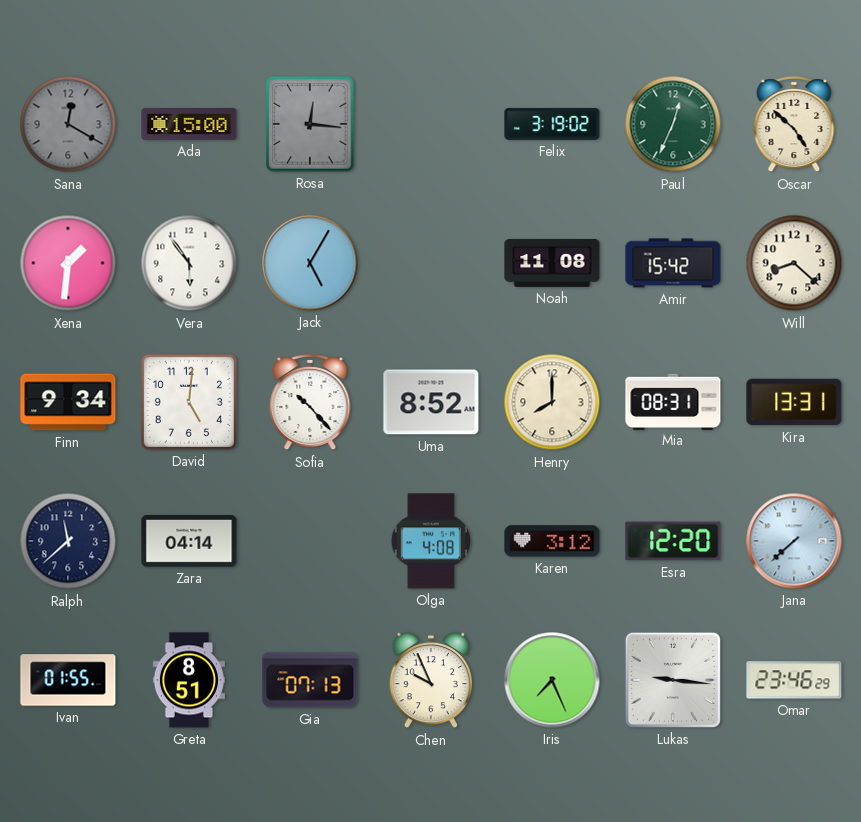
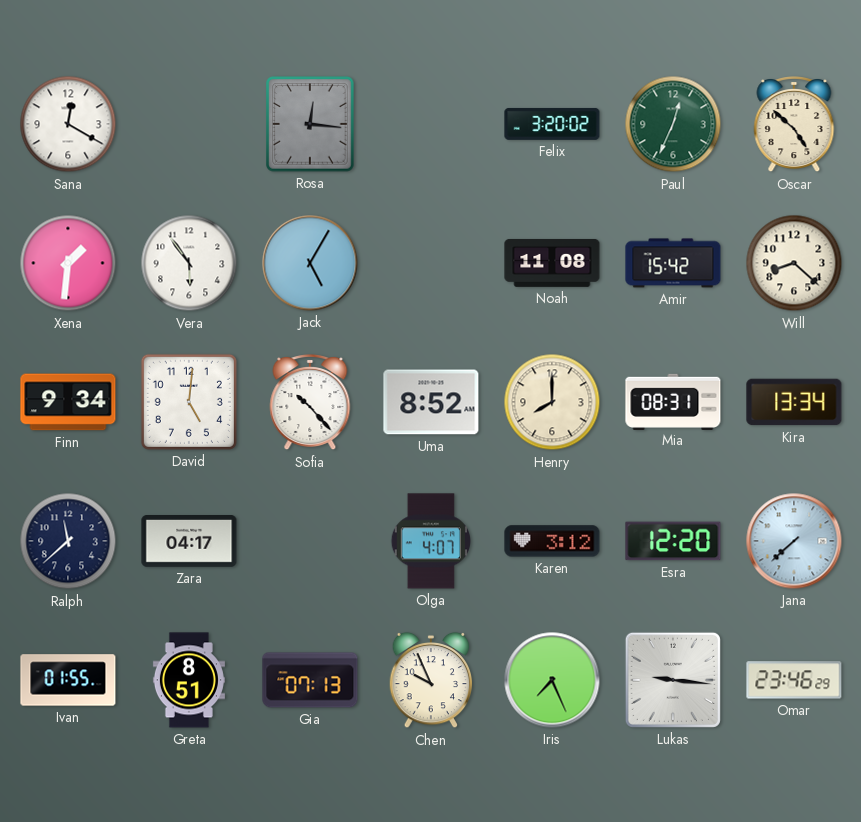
Sana dial: grey -> white
Ada: 15:00 -> none
Felix: 3:19 -> 3:20
Kira: 13:31 -> 13:34
Zara: 04:14 -> 04:17
Olga: 4:08 -> 4:07
